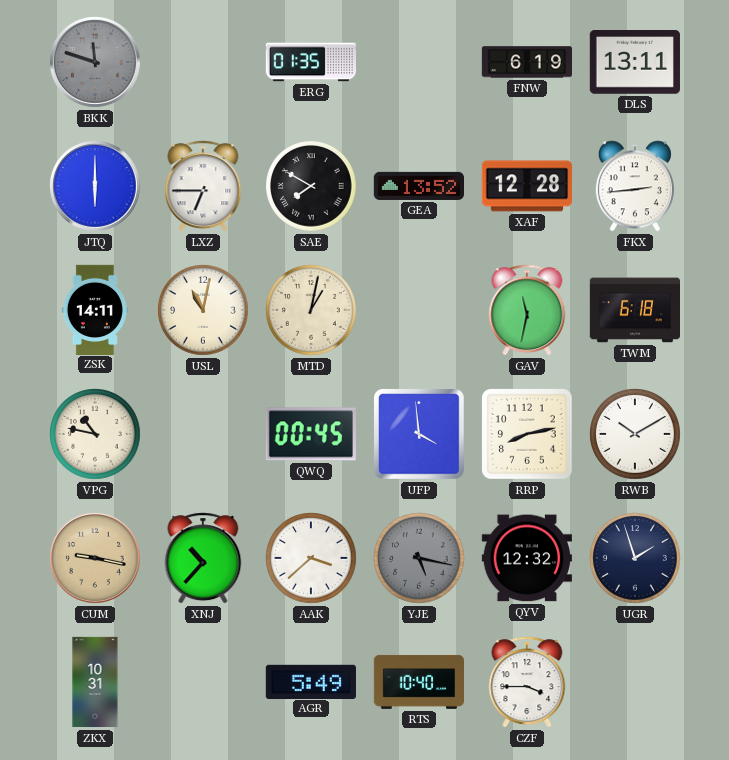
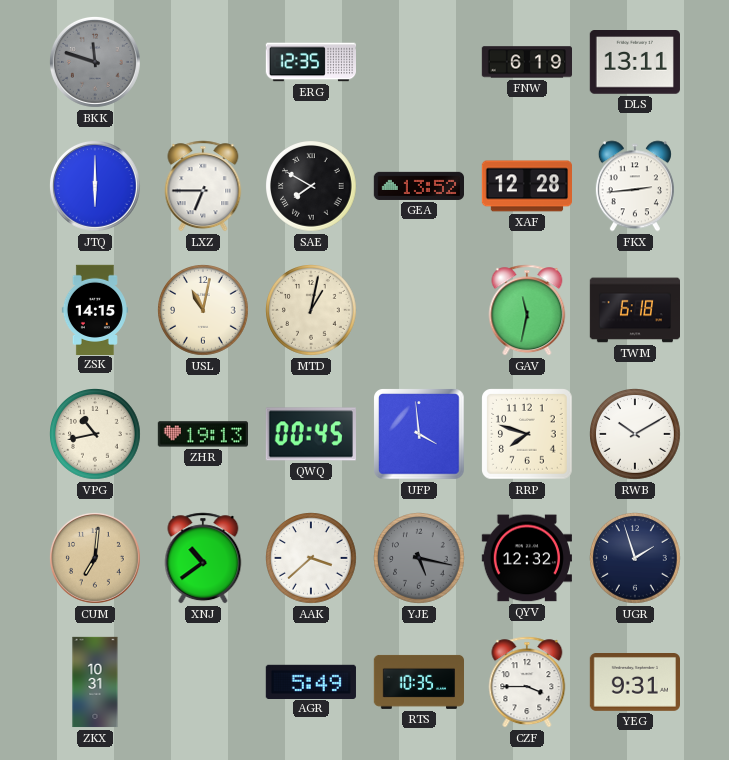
ERG: 01:35 -> 12:35
ZSK: 14:11 -> 14:15
VPG: 10:47 -> 10:43
ZHR: none -> 19:13
RRP: 8:13 -> 7:48
CUM: 9:17 -> 7:01
XNJ: 10:37 -> 10:39
RTS: 10:40 -> 10:35
YEG: none -> 9:31
